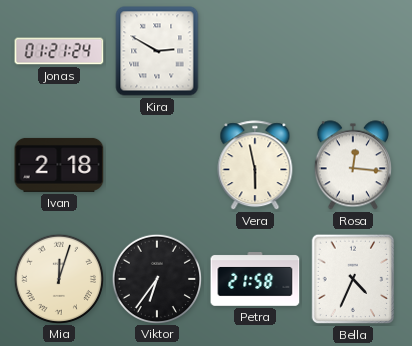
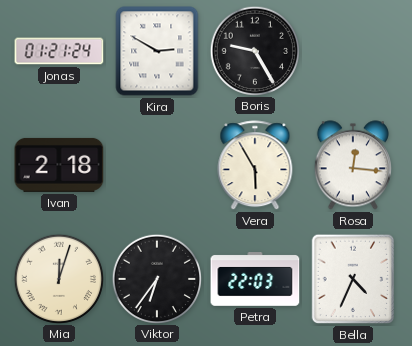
Boris: none -> 9:25
Vera: 5:58 -> 5:55
Petra: 21:58 -> 22:03
